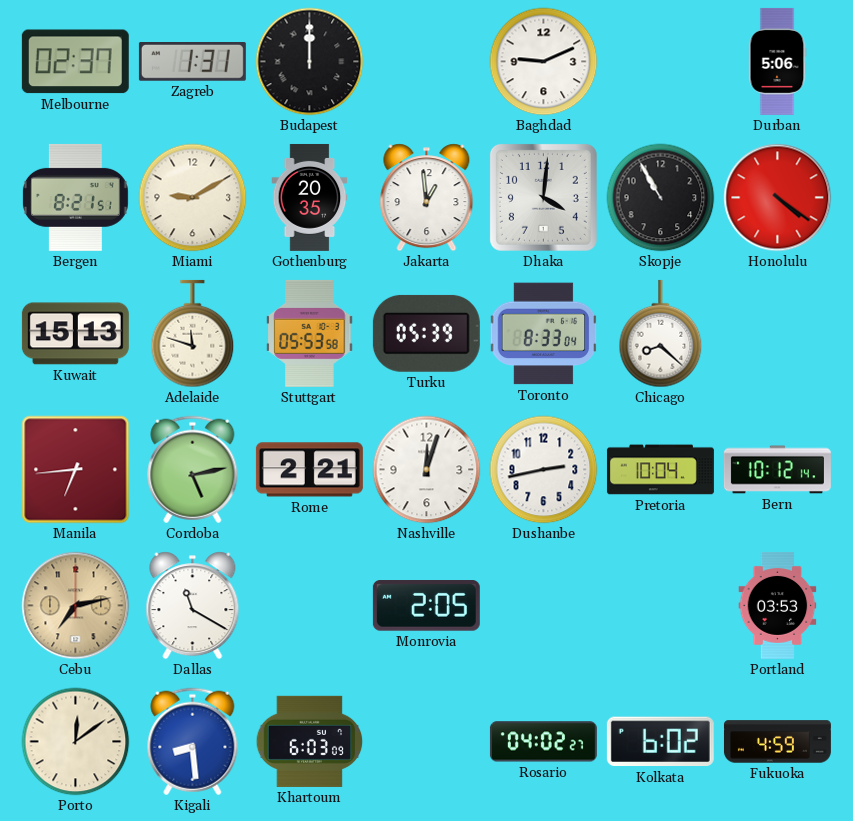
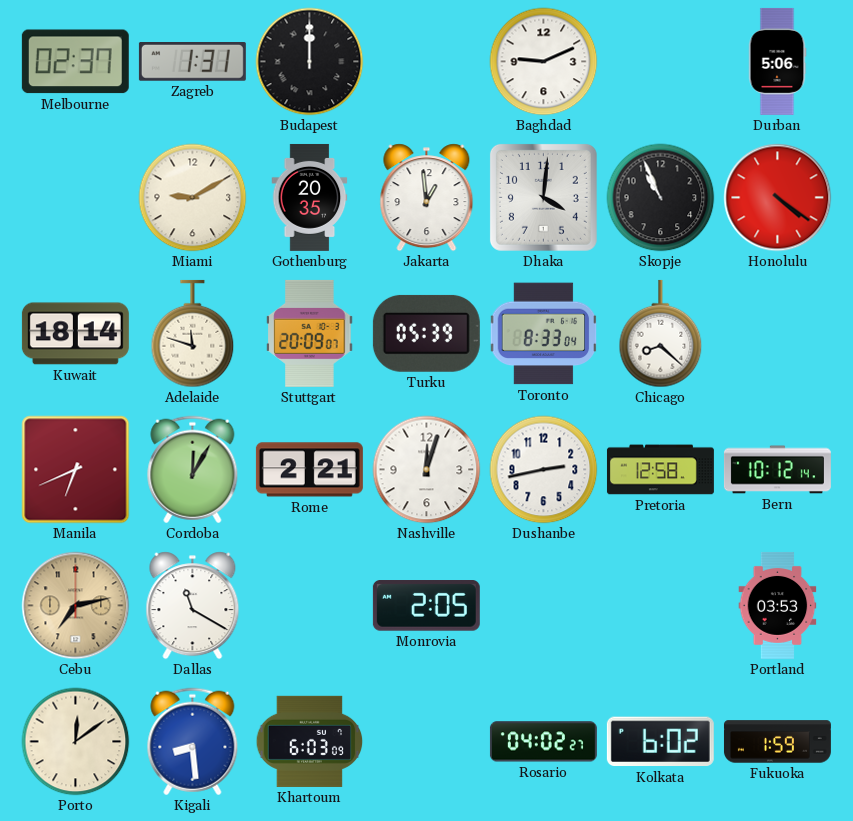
Bergen: 8:21 -> none
Skopje: 10:55 -> 10:56
Kuwait: 15:13 -> 18:14
Stuttgart: 05:53 -> 20:09
Manila: 6:44 -> 6:41
Cordoba: 5:13 -> 12:05
Pretoria: 10:04 -> 12:58
Fukuoka: 4:59 -> 1:59
